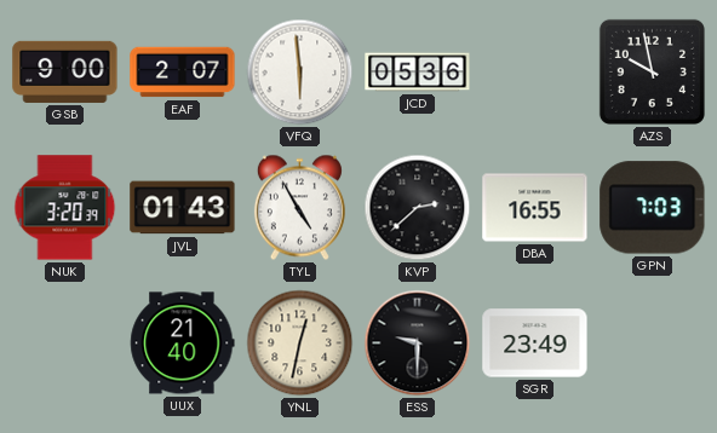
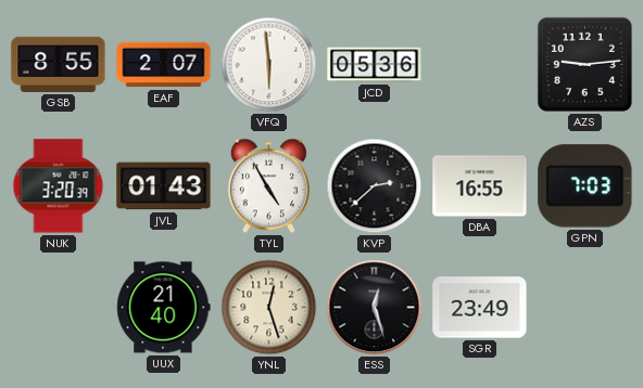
GSB: 9:00 -> 8:55
AZS: 9:58 -> 9:14
YNL: 12:32 -> 12:27
ESS: 9:30 -> 12:27
